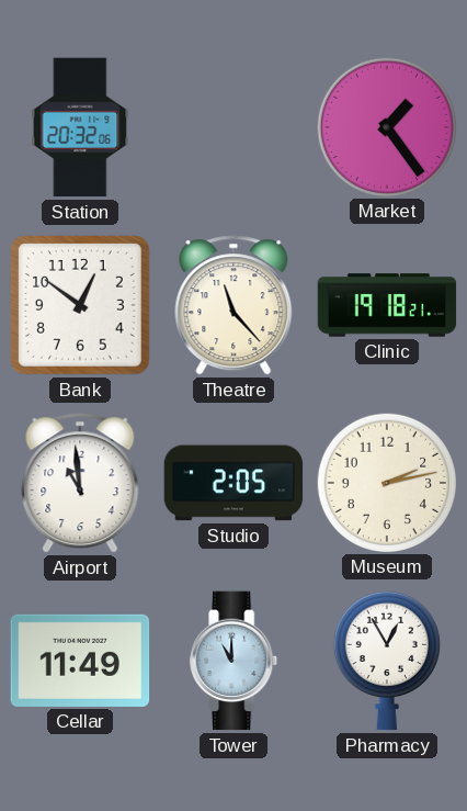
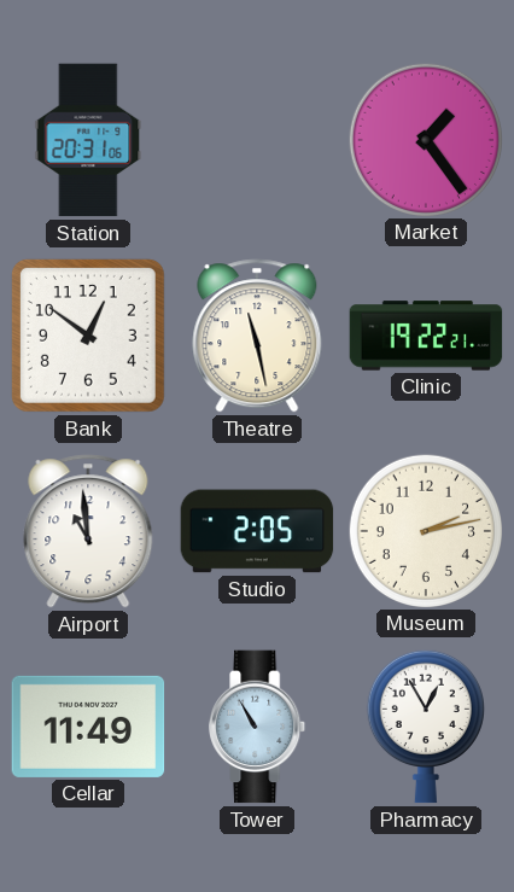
Station: 20:32 -> 20:31
Theatre: 11:23 -> 11:28
Clinic: 19:18 -> 19:22
Tower: 11:00 -> 10:55
